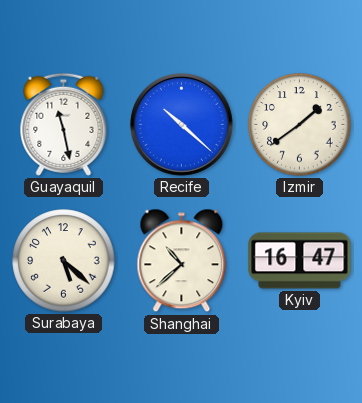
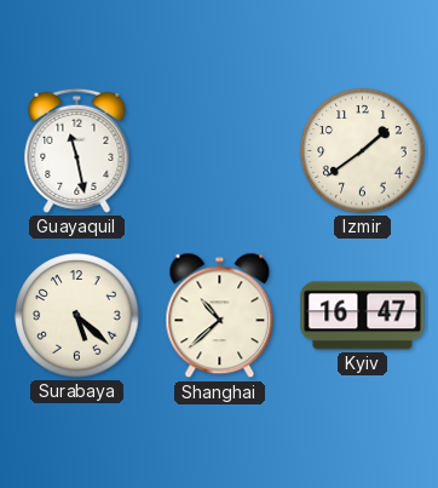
Recife: 10:22 -> none
